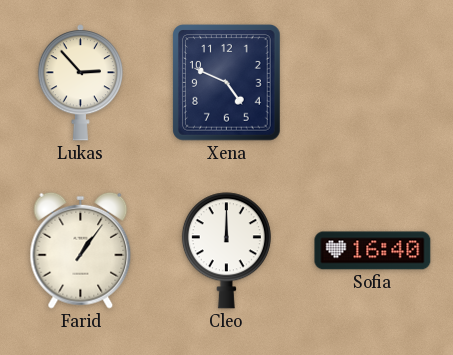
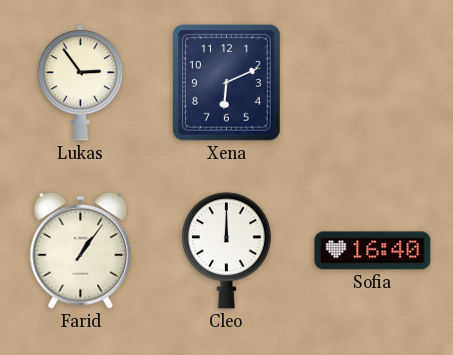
Lukas: 2:53 -> 2:54
Xena: 4:49 -> 6:11
